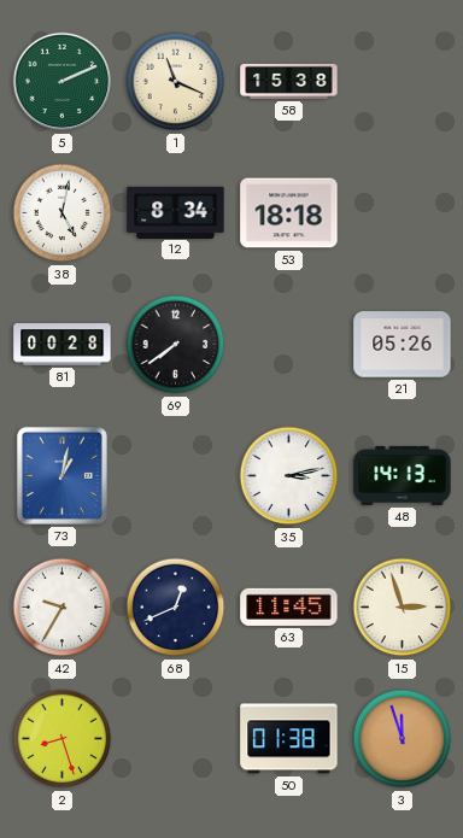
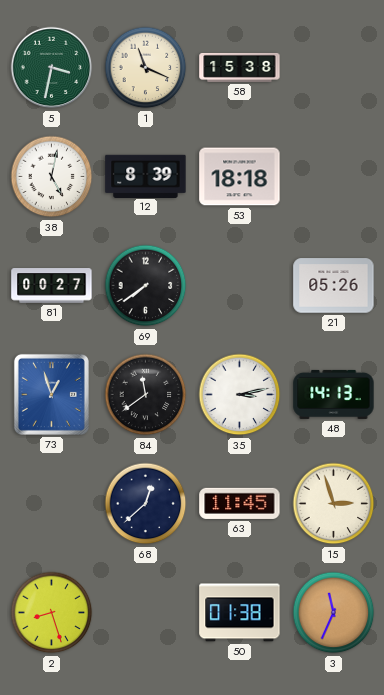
5: 2:11 -> 3:32
12: 8:34 -> 8:39
81: 00:28 -> 00:27
73: 1:02 -> 12:57
84: none -> 11:39
42: 9:35 -> none
68: 12:41 -> 12:38
3: 11:57 -> 11:34
